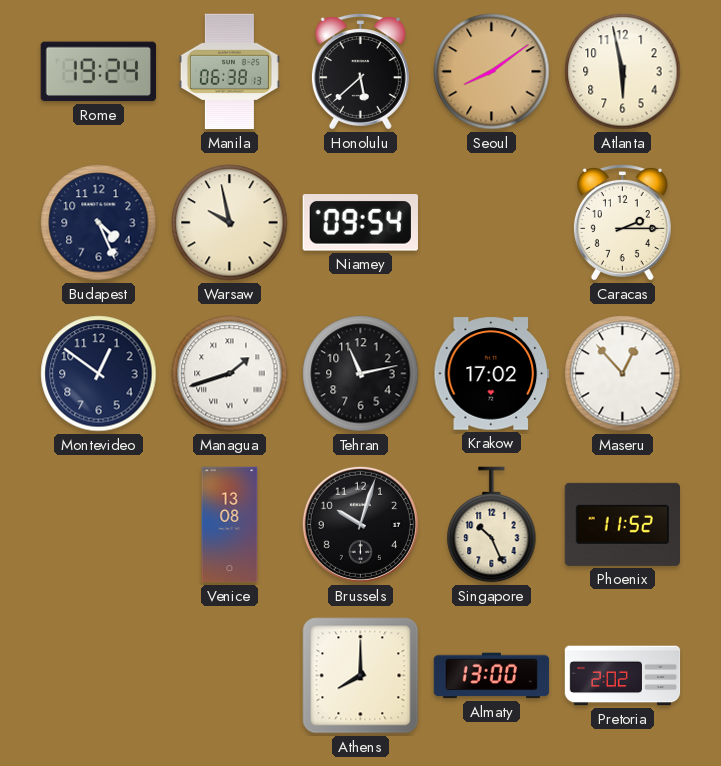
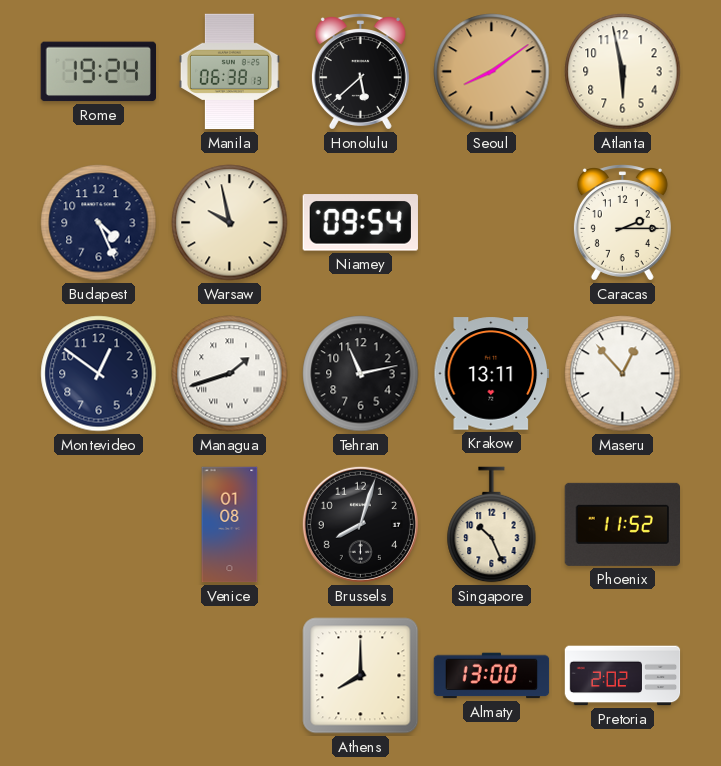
Krakow: 17:02 -> 13:11
Venice: 13:08 -> 01:08
Brussels: 10:03 -> 8:03
